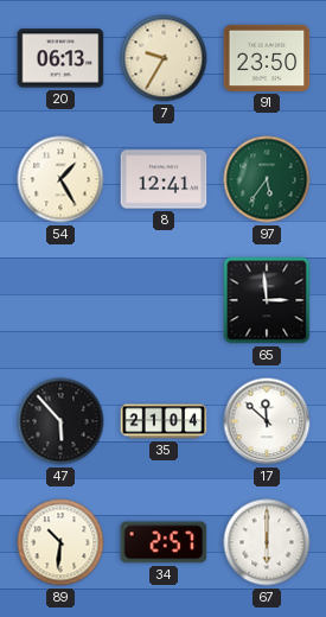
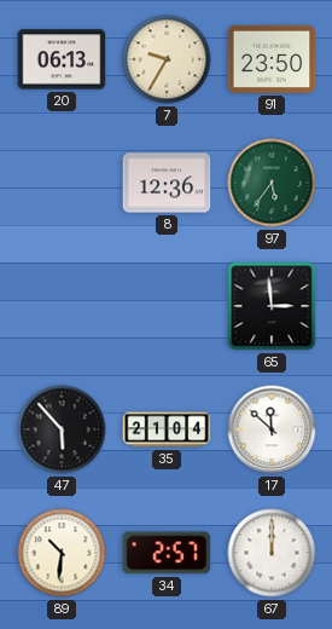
54: 1:25 -> none
8: 12:41 -> 12:36
67: 6:00 -> 12:00
